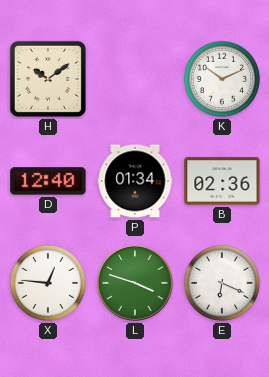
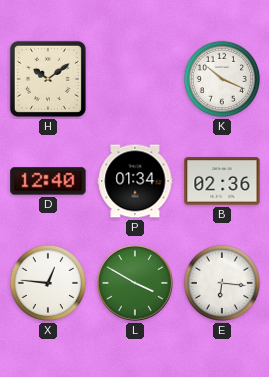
K: 10:11 -> 10:19
L: 3:48 -> 3:50
E: 6:19 -> 6:16
